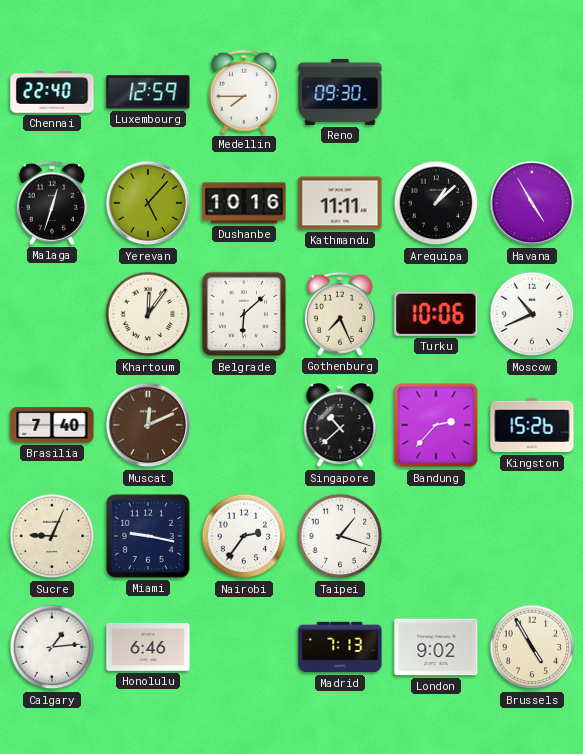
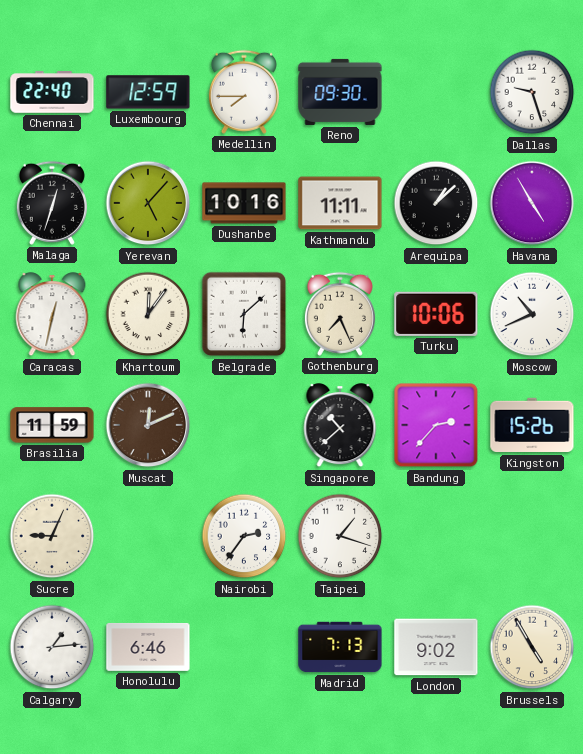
Dallas: none -> 9:27
Caracas: none -> 12:32
Brasilia: 7:40 -> 11:59
Miami: 9:17 -> none
